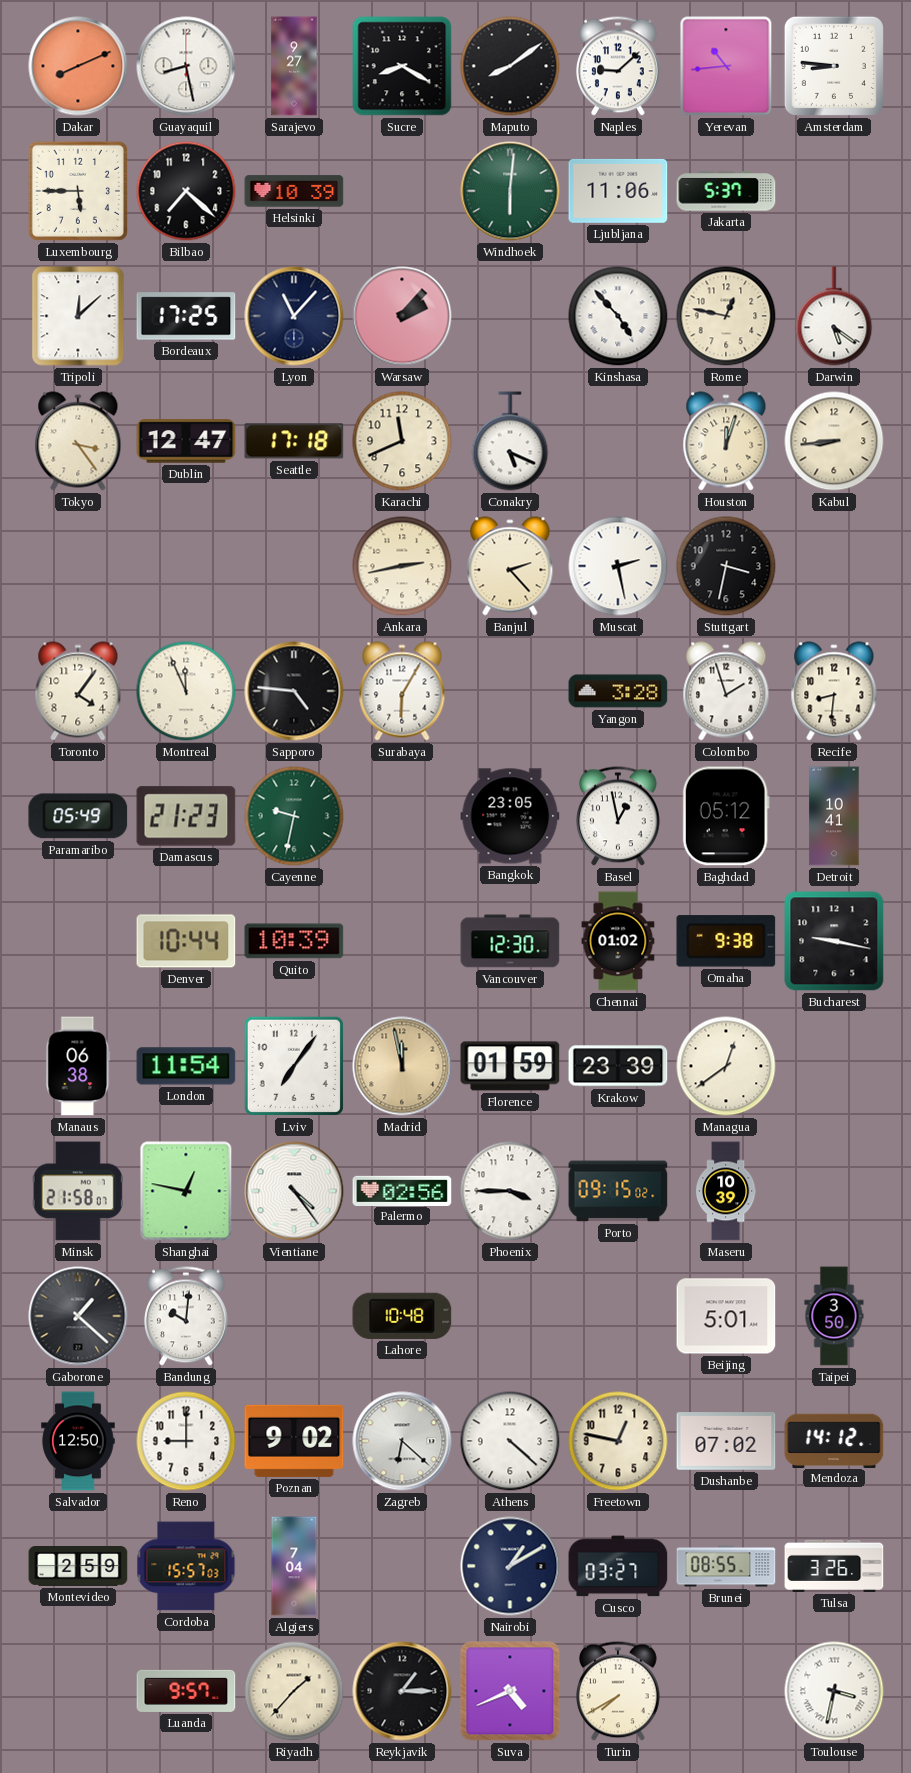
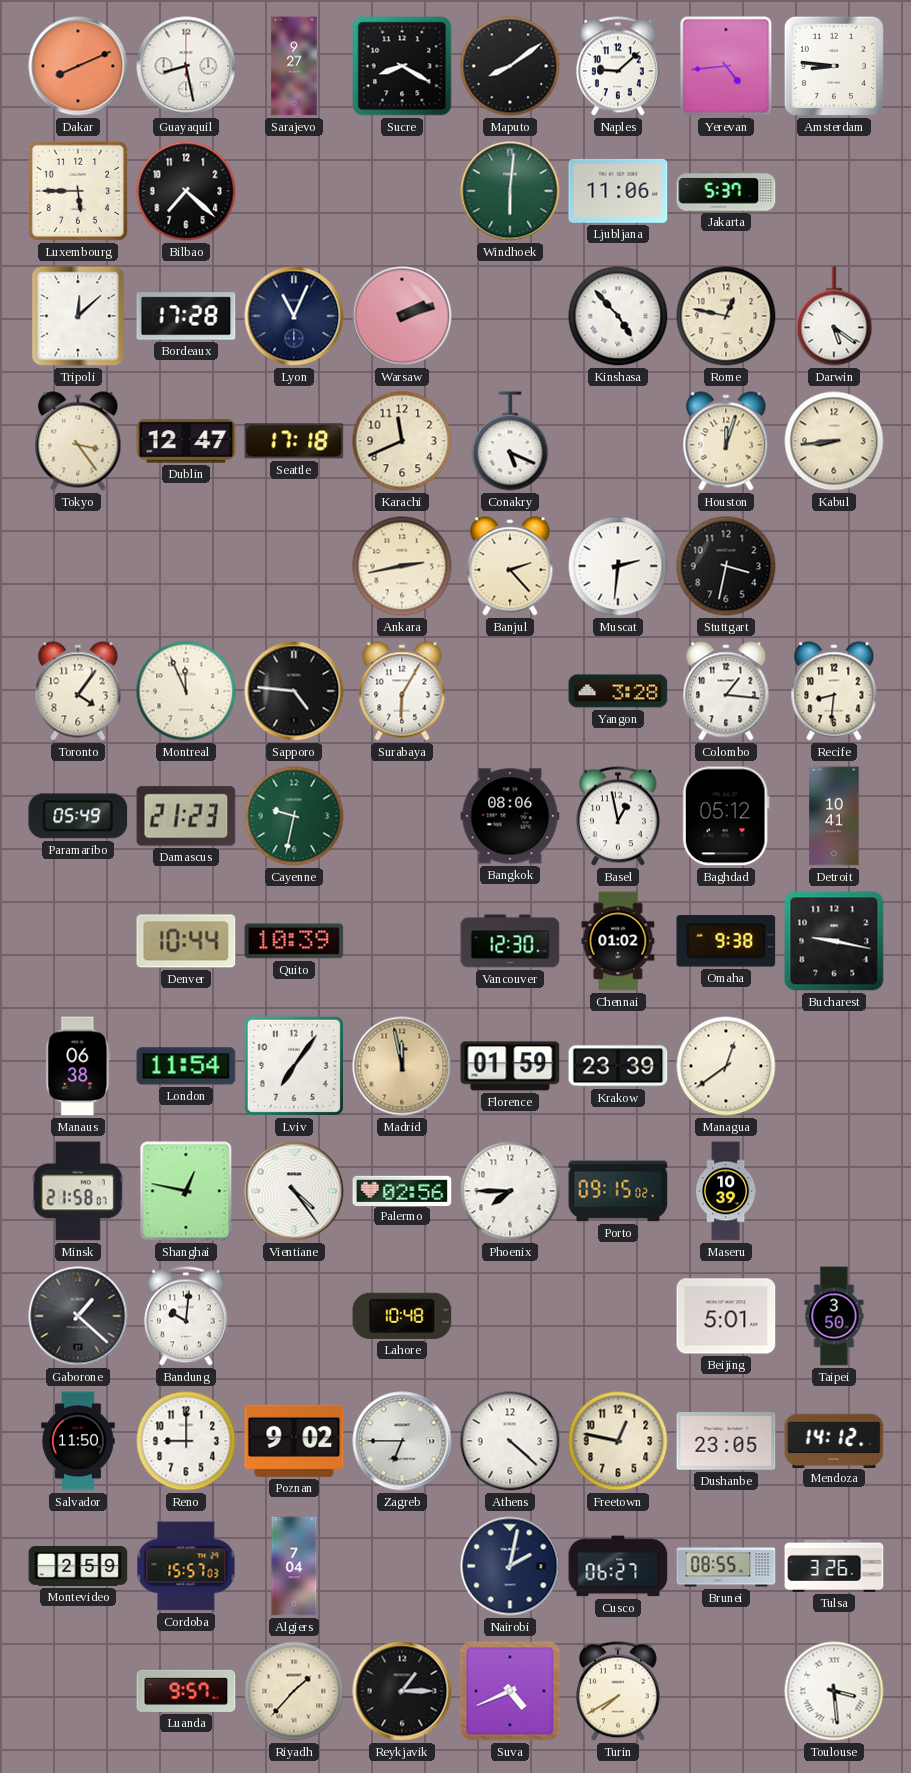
Yerevan: 10:44 -> 4:44
Helsinki: 10:39 -> none
Bordeaux: 17:25 -> 17:28
Lyon: 11:07 -> 11:04
Warsaw: 2:07 -> 2:12
Muscat: 2:28 -> 2:31
Colombo: 1:57 -> 1:16
Bangkok: 23:05 -> 08:06
Phoenix: 3:45 -> 7:45
Salvador: 12:50 -> 11:50
Zagreb: 6:22 -> 6:45
Dushanbe: 07:02 -> 23:05
Nairobi: 1:10 -> 2:02
Cusco: 03:27 -> 06:27
Toulouse: 3:32 -> 3:29
